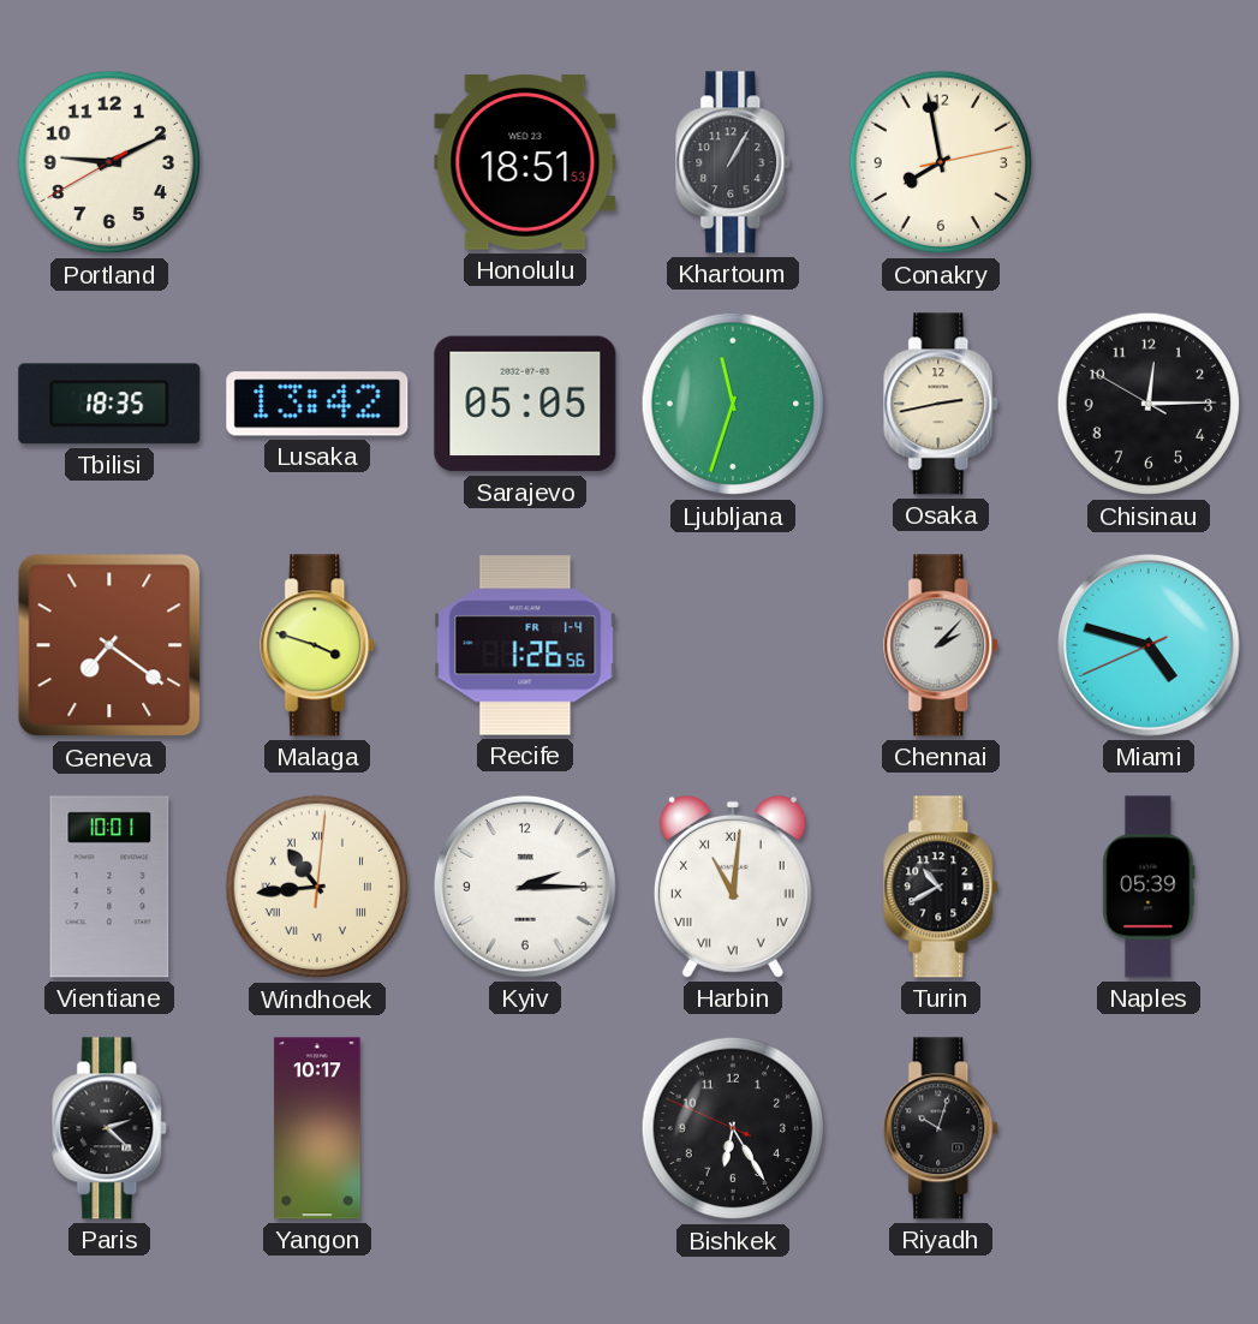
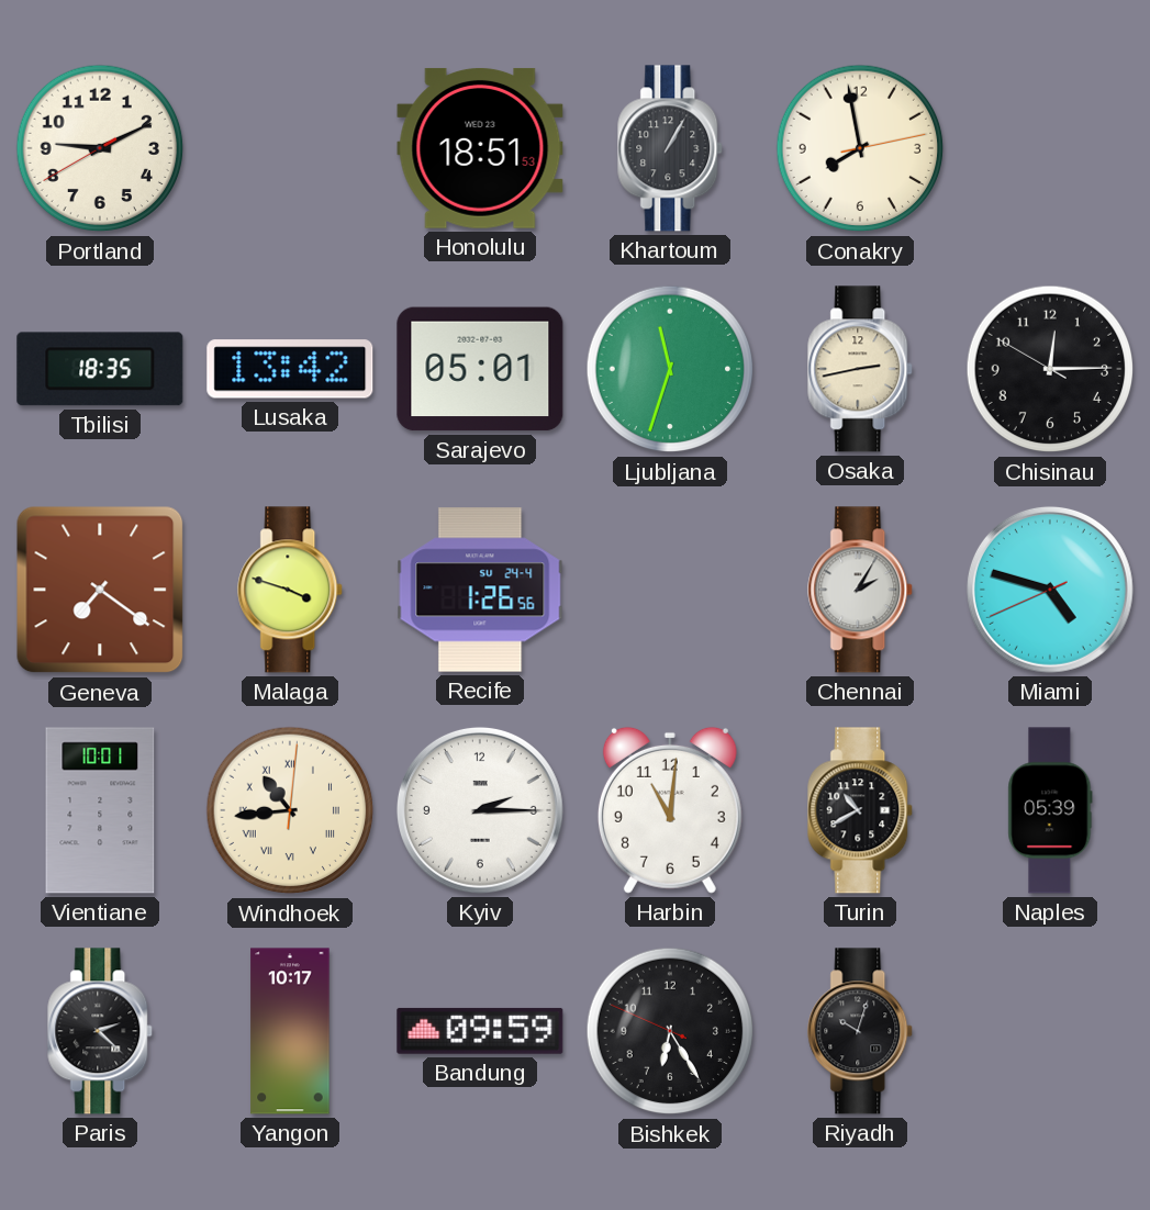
Sarajevo: 05:05 -> 05:01
Recife date: FR 1-4 -> SU 24-4
Chennai: 2:07 -> 2:05
Harbin numerals: Roman -> Arabic
Bandung: none -> 09:59
